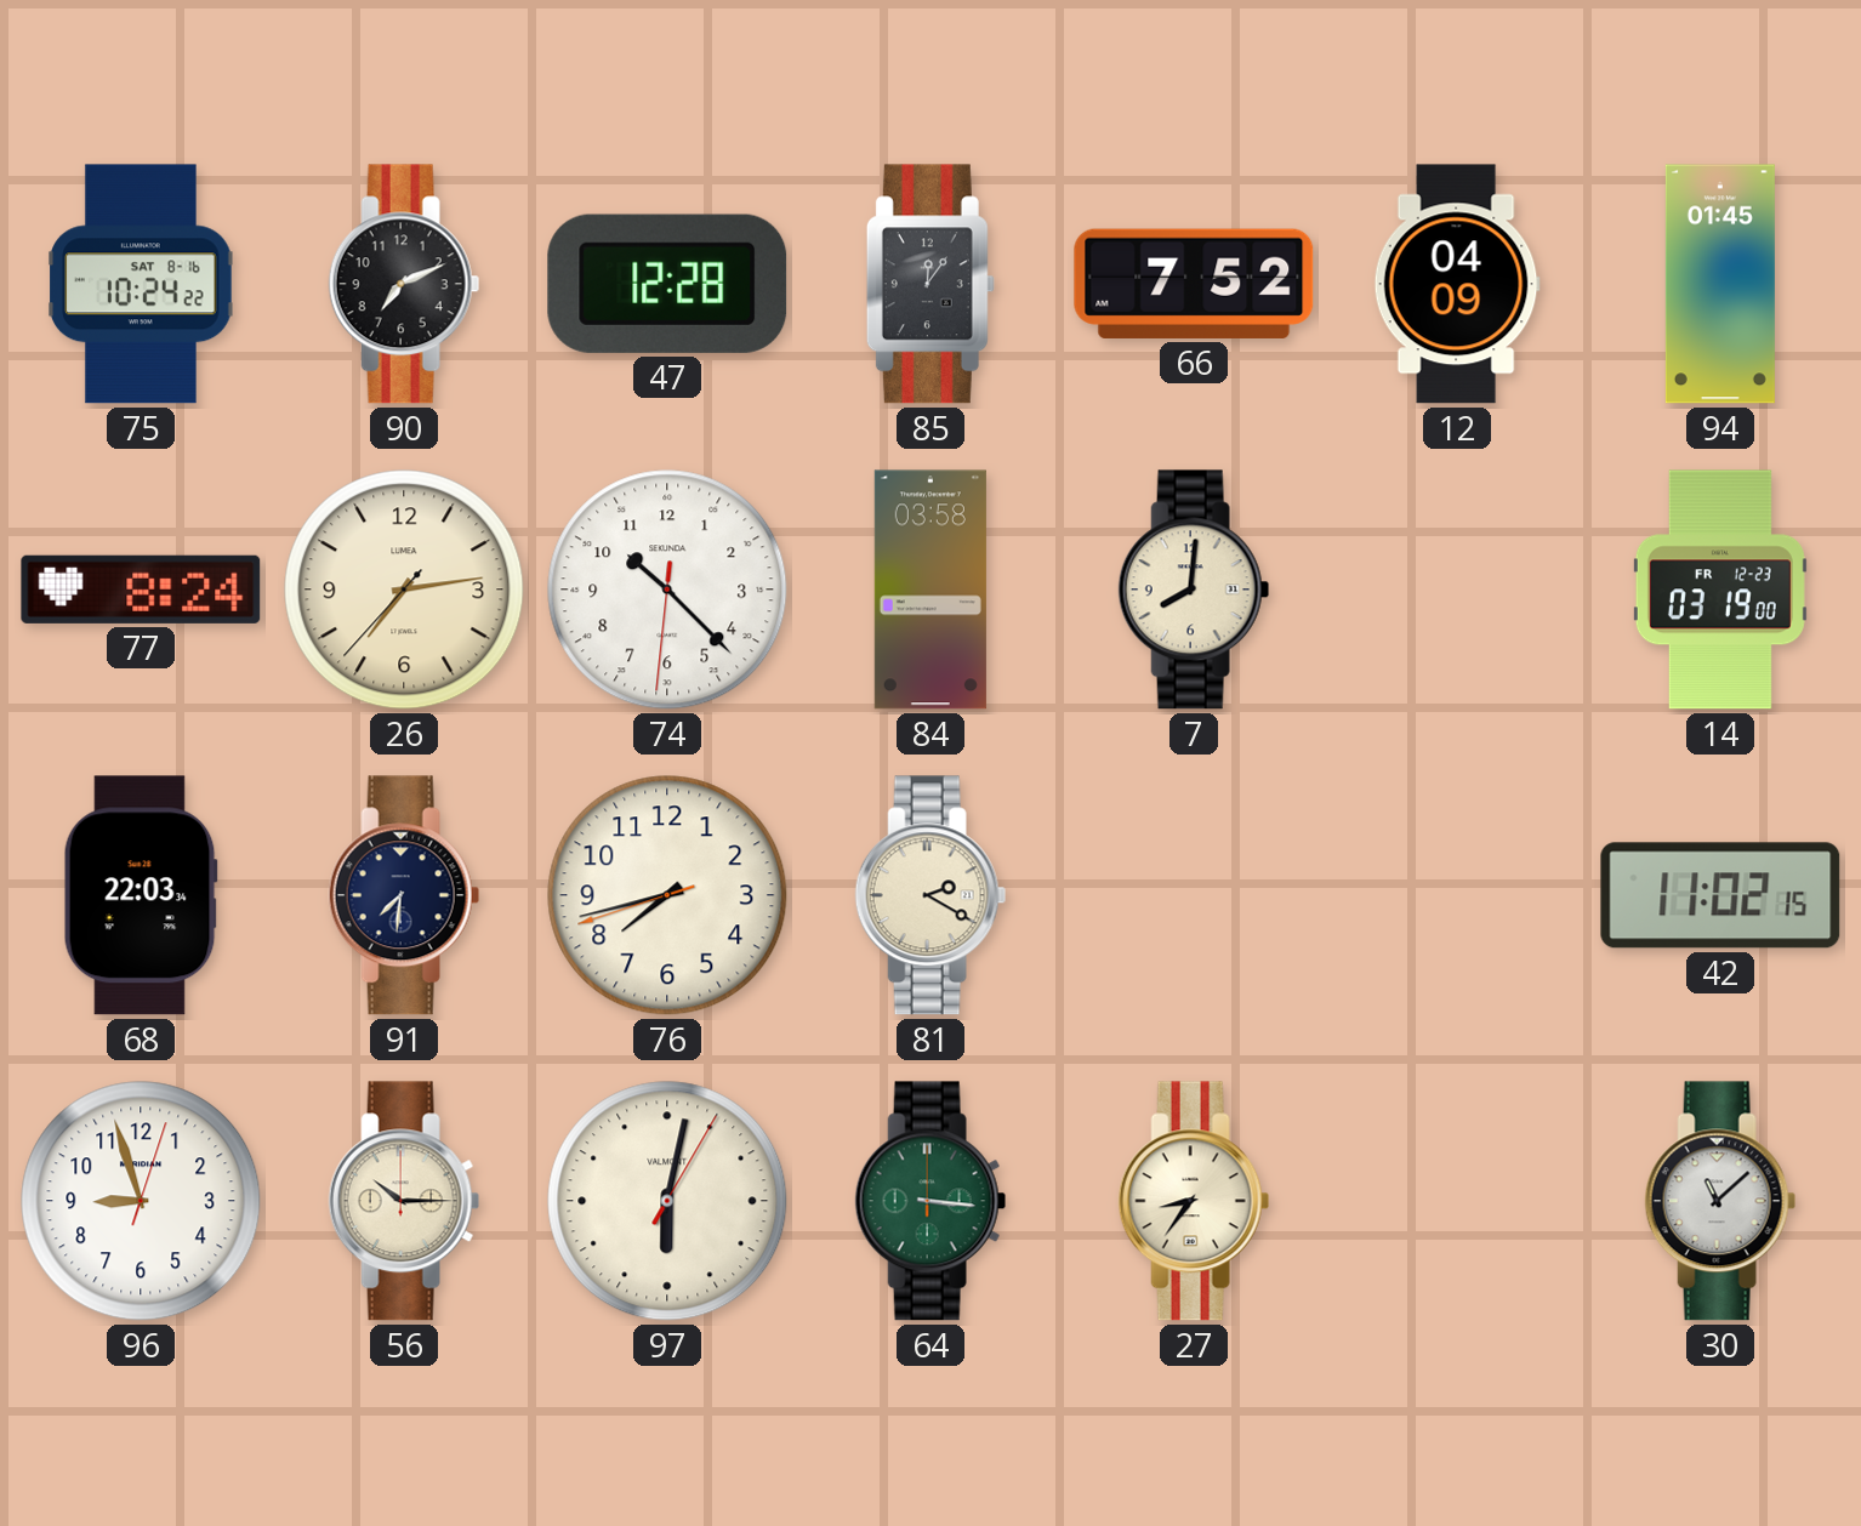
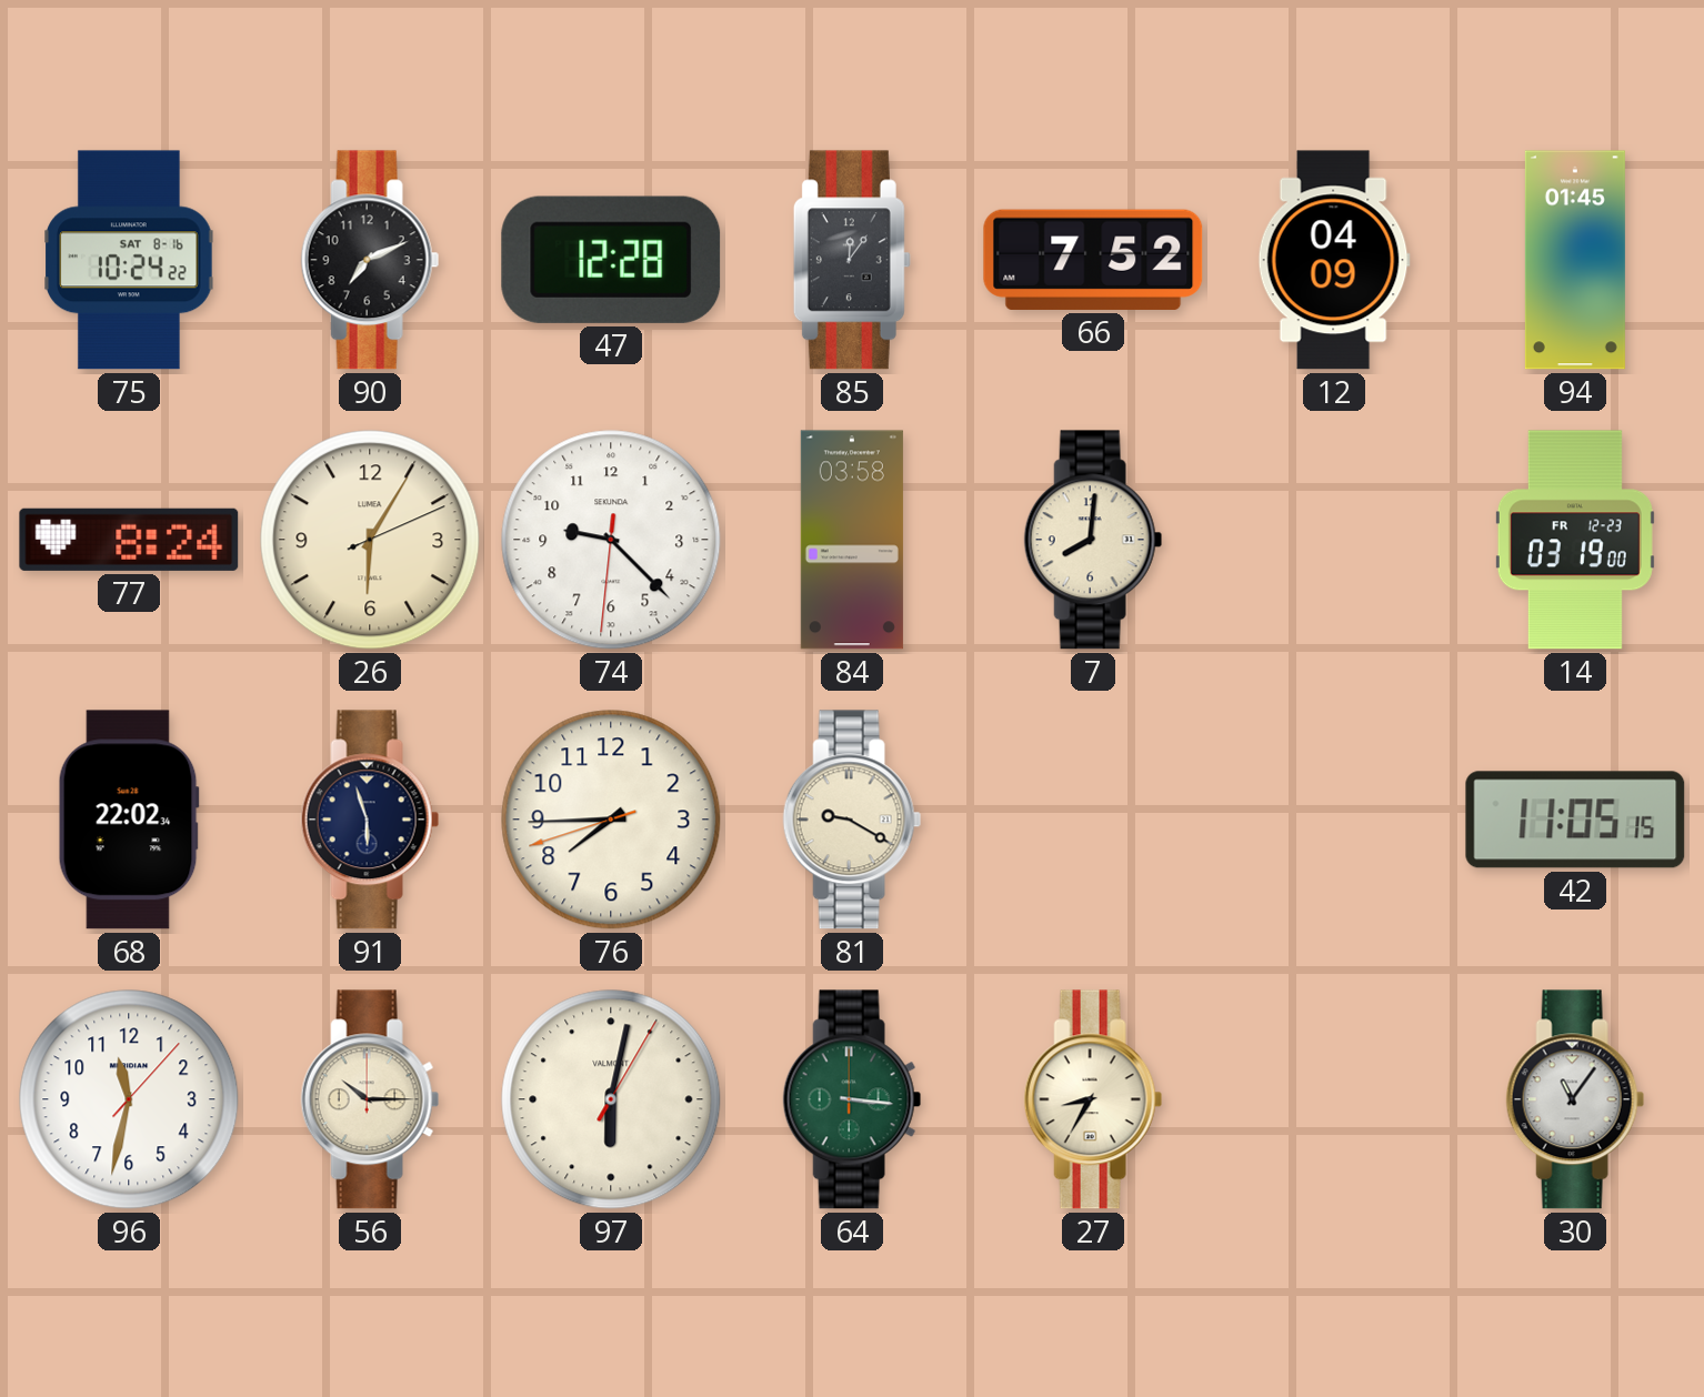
26: 7:13 -> 6:05
74: 10:22 -> 9:22
68: 22:03 -> 22:02
91: 7:31 -> 5:57
76: 7:42 -> 7:44
81: 2:20 -> 9:20
42: 11:02 -> 11:05
96: 8:57 -> 11:32
27: 8:36 -> 8:35
30: 11:08 -> 11:06
